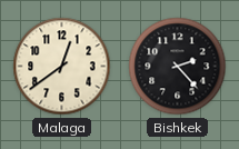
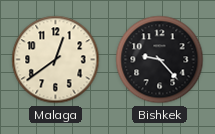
Bishkek: 2:23 -> 9:23
